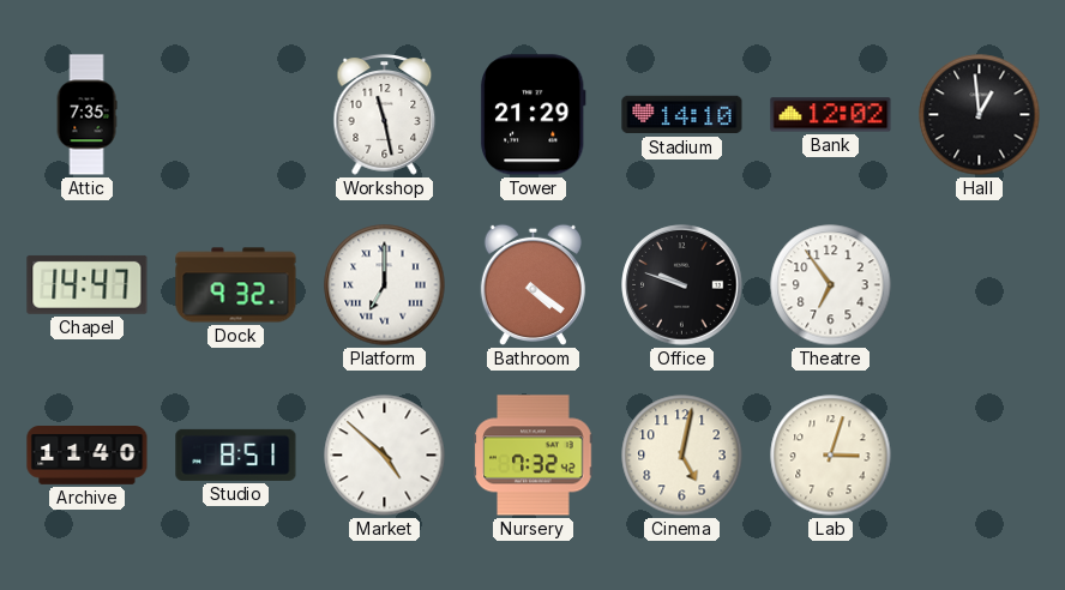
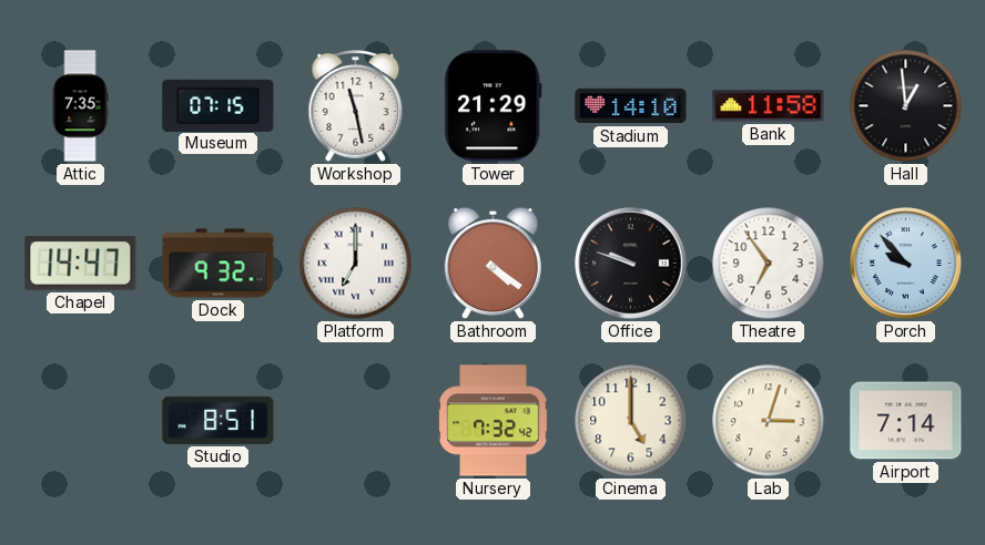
Museum: none -> 07:15
Bank: 12:02 -> 11:58
Porch: none -> 9:53
Archive: 11:40 -> none
Market: 4:52 -> none
Cinema: 5:02 -> 5:00
Airport: none -> 7:14
